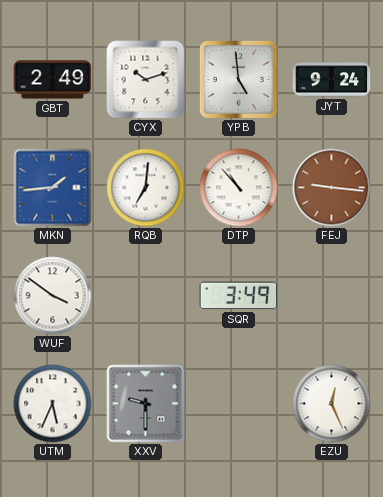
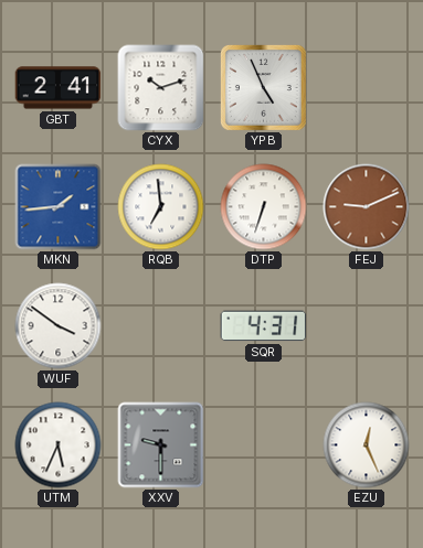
GBT: 2:49 -> 2:41
YPB: 4:59 -> 4:56
JYT: 9:24 -> none
RQB: 7:01 -> 6:59
DTP: 10:53 -> 6:33
FEJ: 9:16 -> 9:11
SQR: 3:49 -> 4:31
